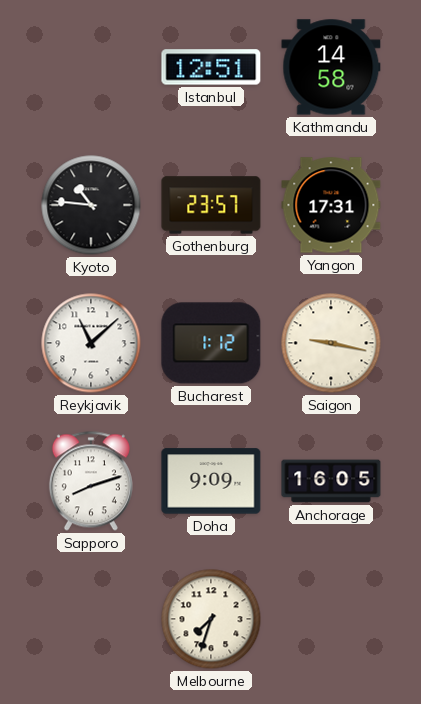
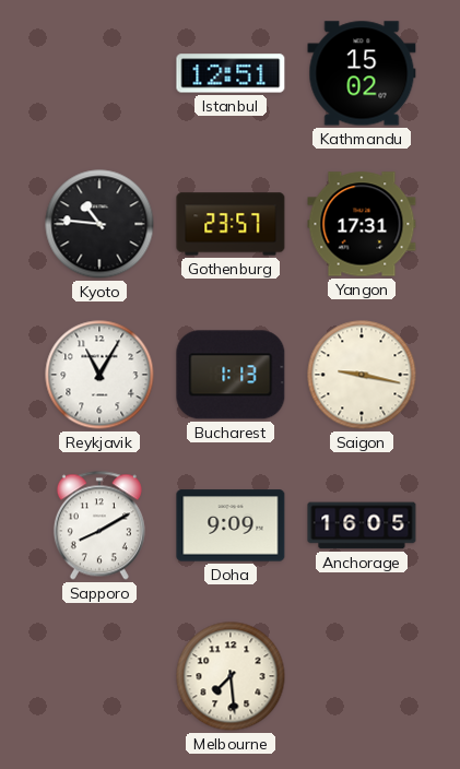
Kathmandu: 14:58 -> 15:02
Reykjavik: 11:08 -> 11:05
Bucharest: 1:12 -> 1:13
Sapporo: 8:12 -> 8:10
Melbourne: 7:33 -> 7:29
